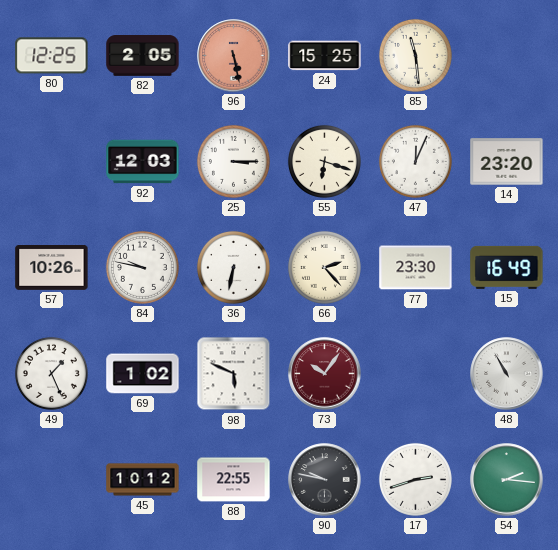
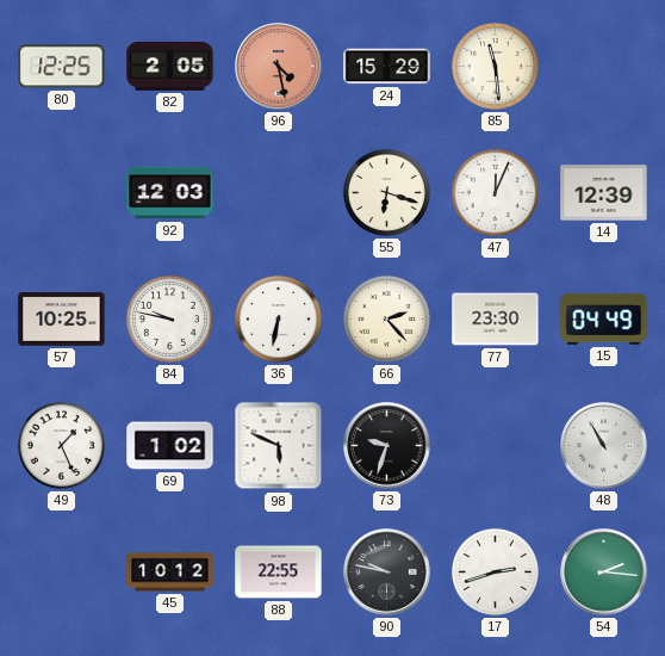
96: 5:28 -> 4:28
24: 15:25 -> 15:29
25: 3:15 -> none
14: 23:20 -> 12:39
57: 10:26 -> 10:25
15: 16:49 -> 04:49
73: 10:06 -> 9:33
73 dial: burgundy -> black
